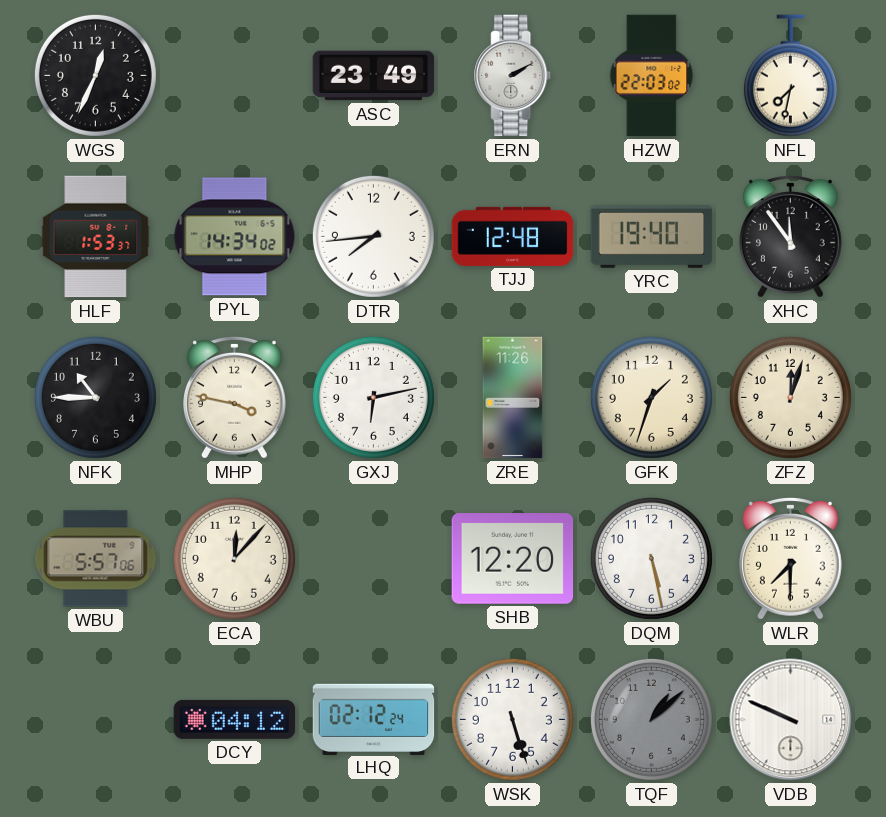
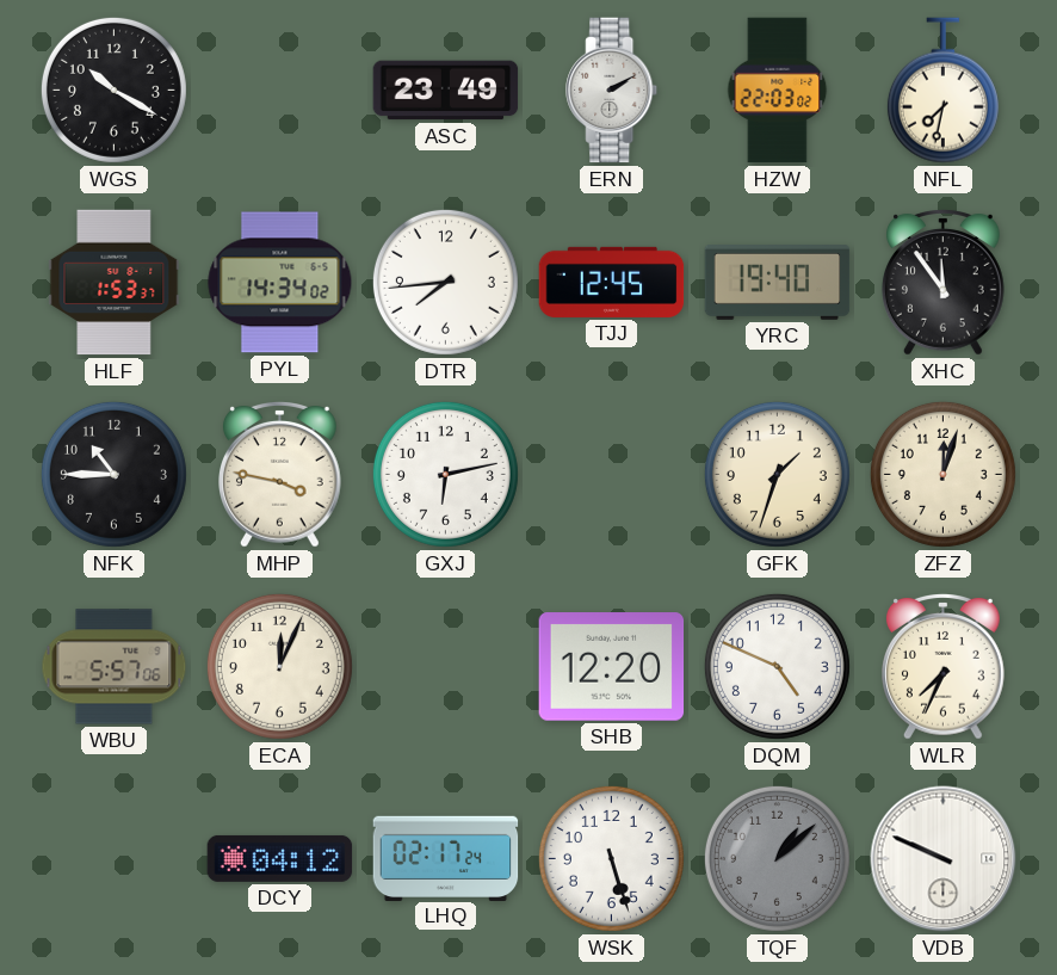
WGS: 12:34 -> 10:20
TJJ: 12:48 -> 12:45
ZRE: 11:26 -> none
ECA: 12:07 -> 12:04
DQM: 5:28 -> 4:49
WLR: 7:30 -> 7:34
LHQ: 02:12 -> 02:17
